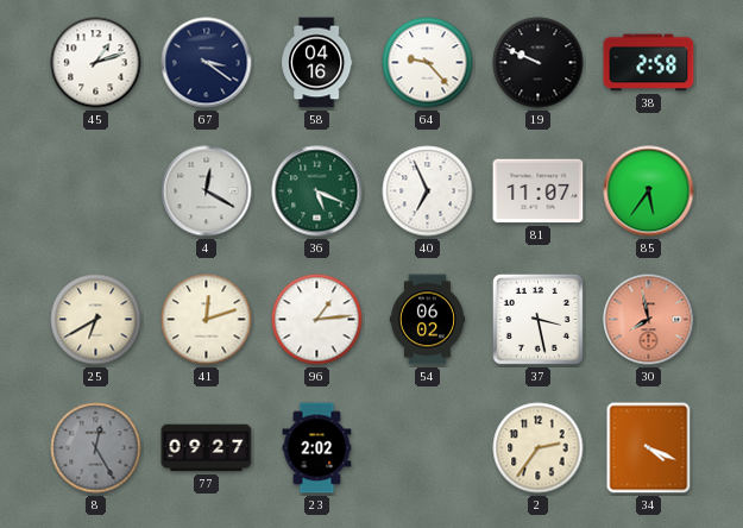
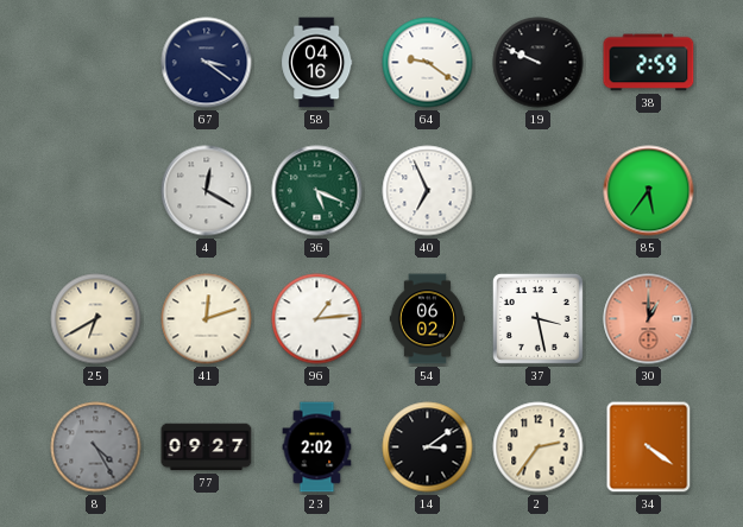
45: 1:12 -> none
64: 9:23 -> 9:21
38: 2:58 -> 2:59
81: 11:07 -> none
30: 7:58 -> 1:00
8: 12:25 -> 4:25
14: none -> 3:09
34: 4:19 -> 4:21
